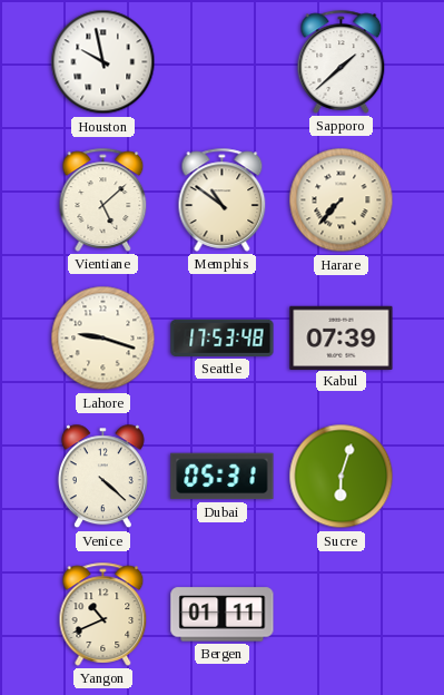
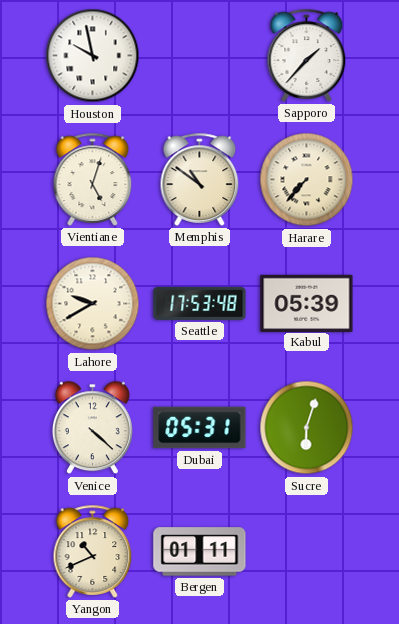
Sapporo: 1:38 -> 1:37
Vientiane: 5:08 -> 5:03
Lahore: 9:18 -> 9:40
Kabul: 07:39 -> 05:39
